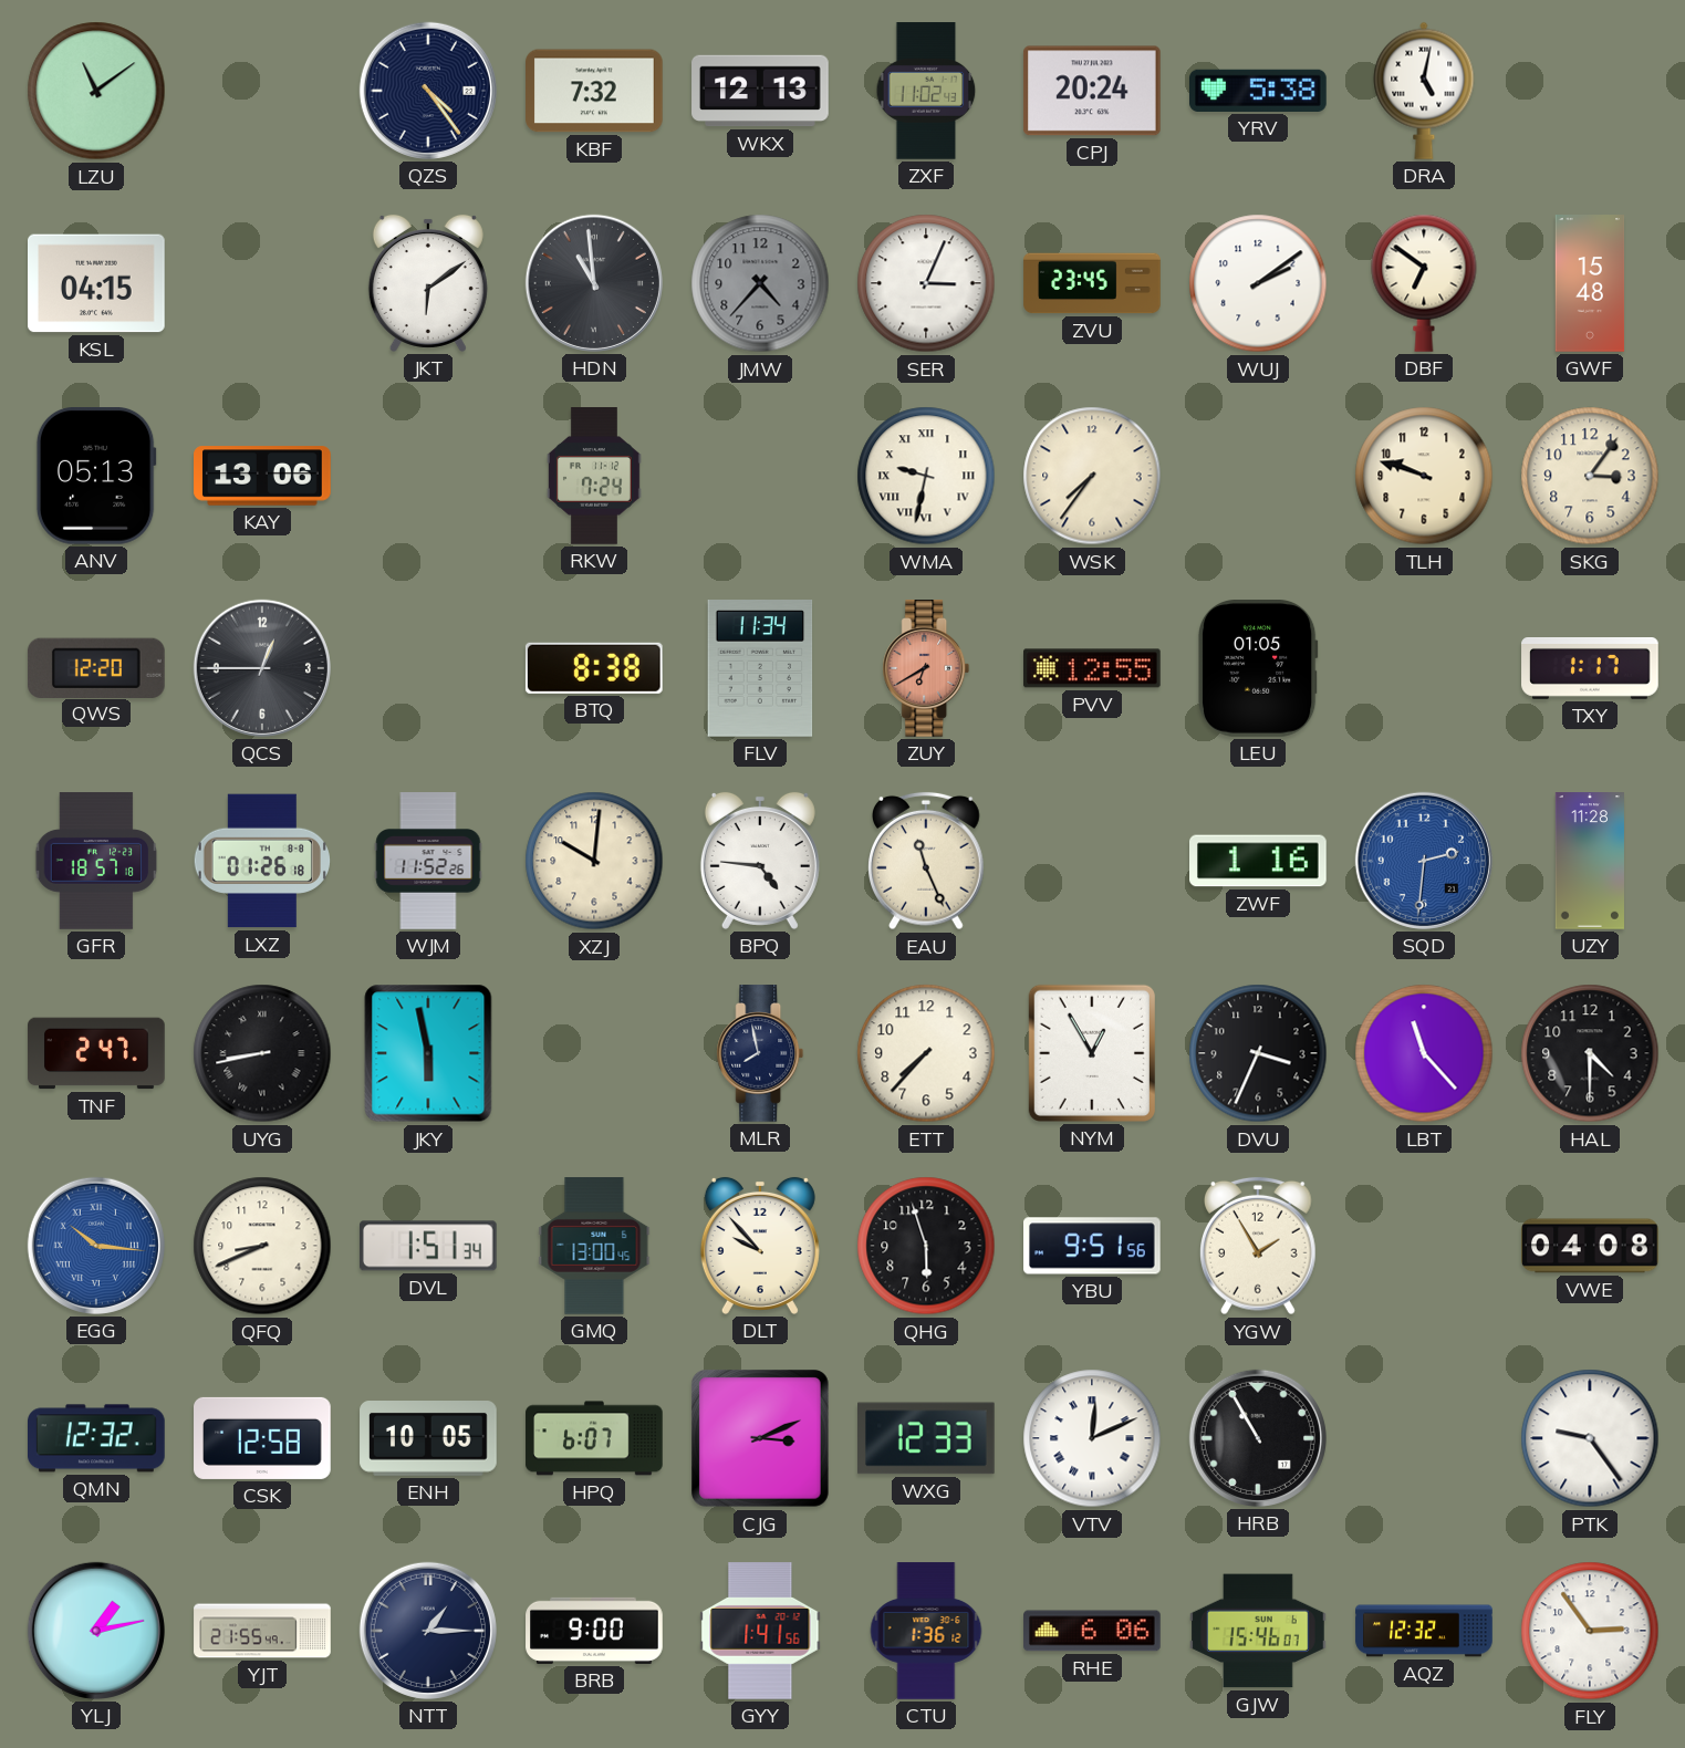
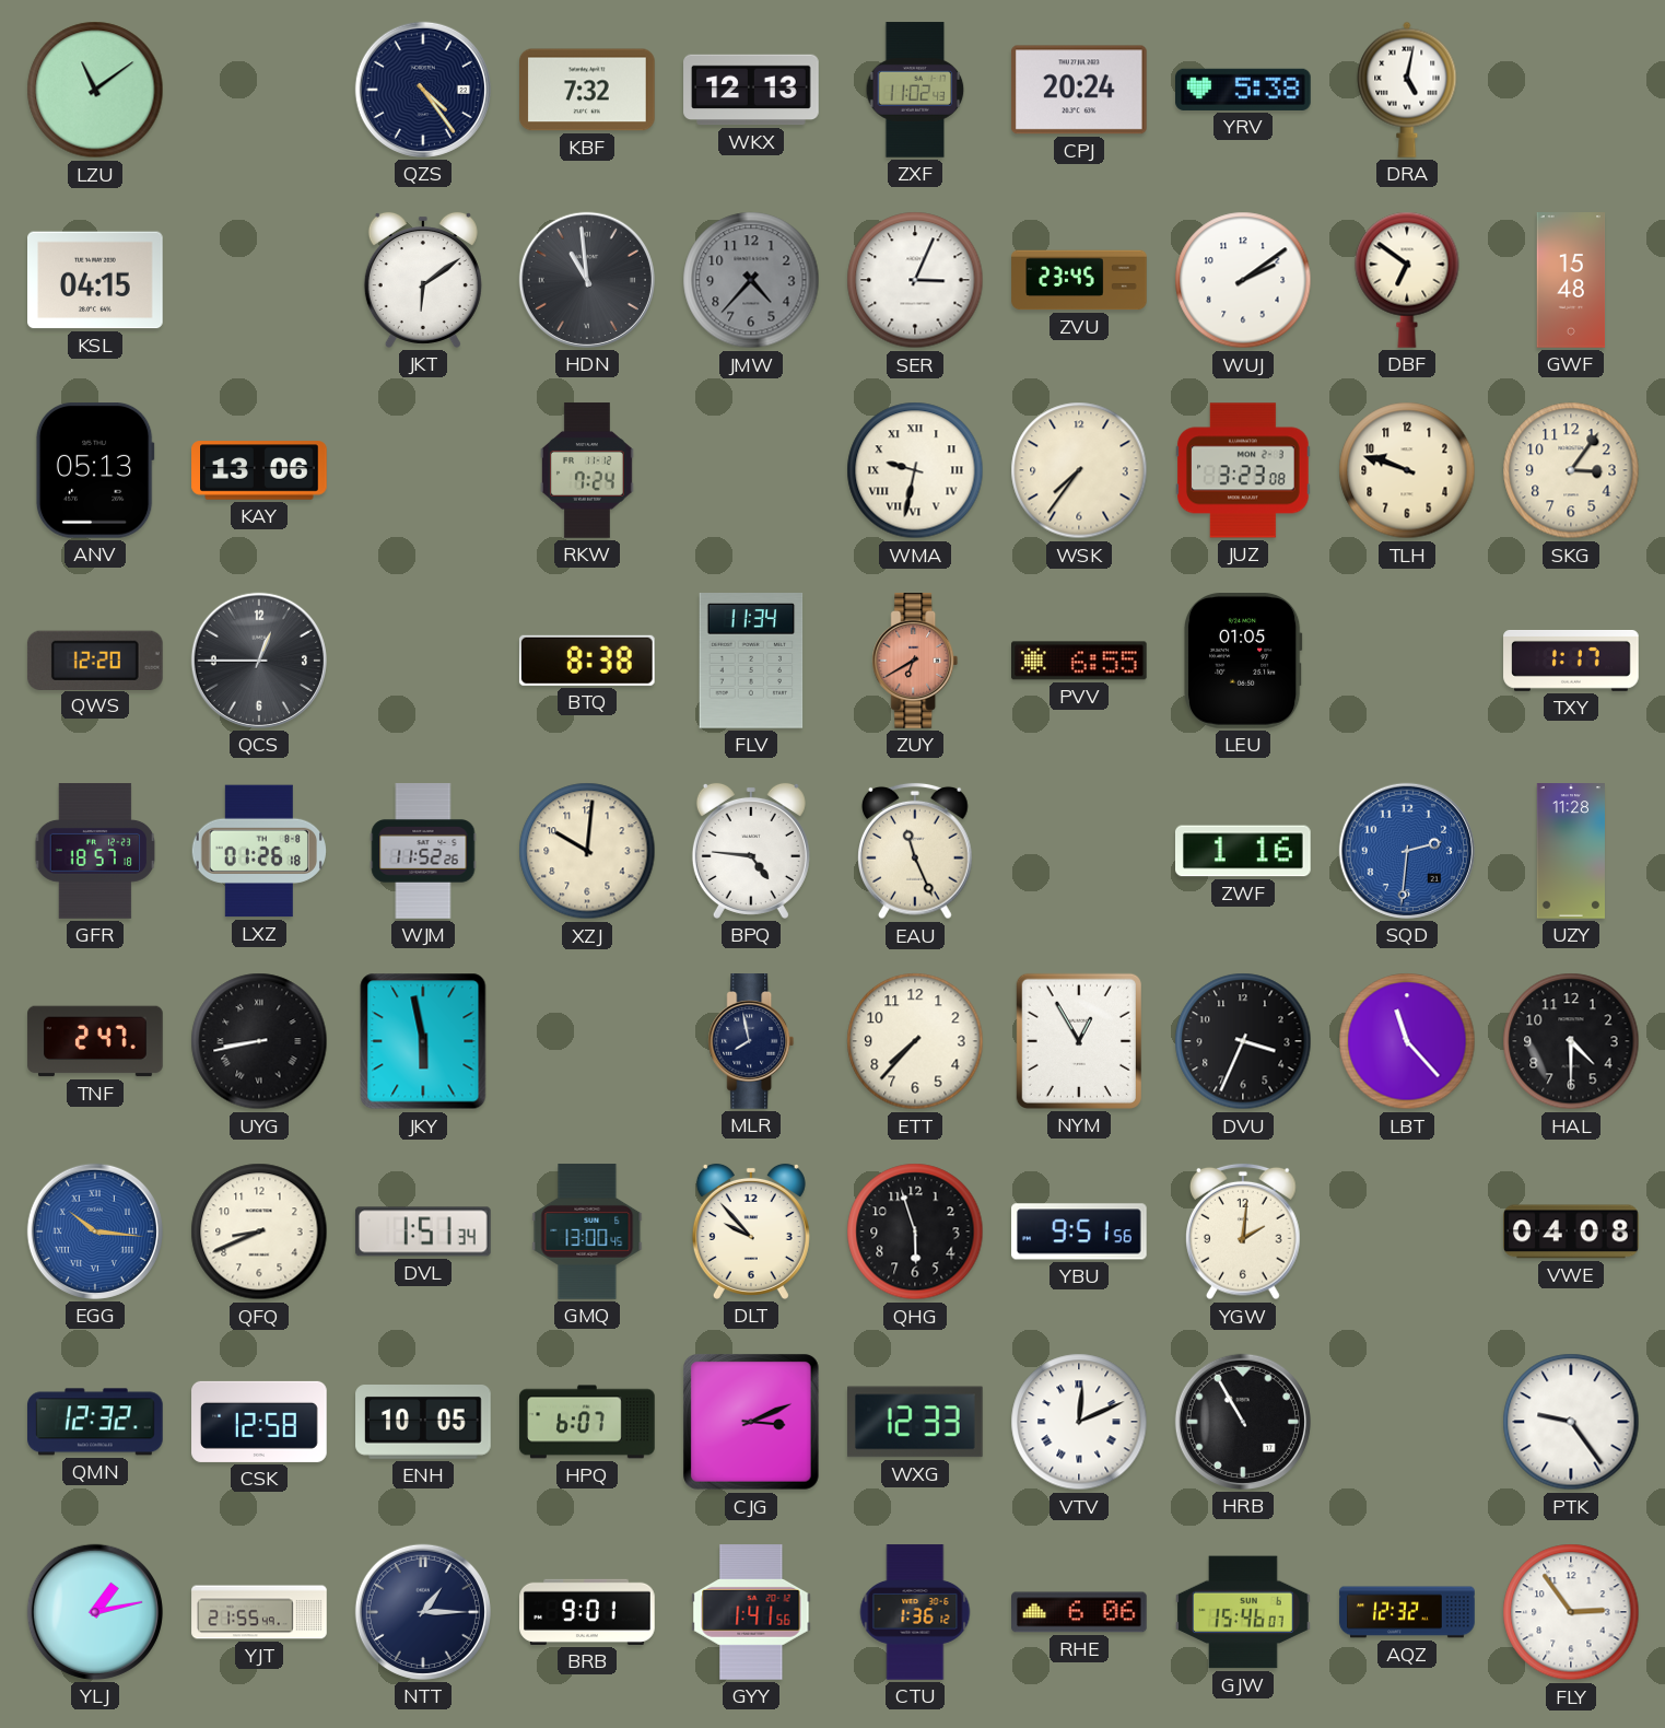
JUZ: none -> 3:23
PVV: 12:55 -> 6:55
YGW: 1:55 -> 2:01
BRB: 9:00 -> 9:01
